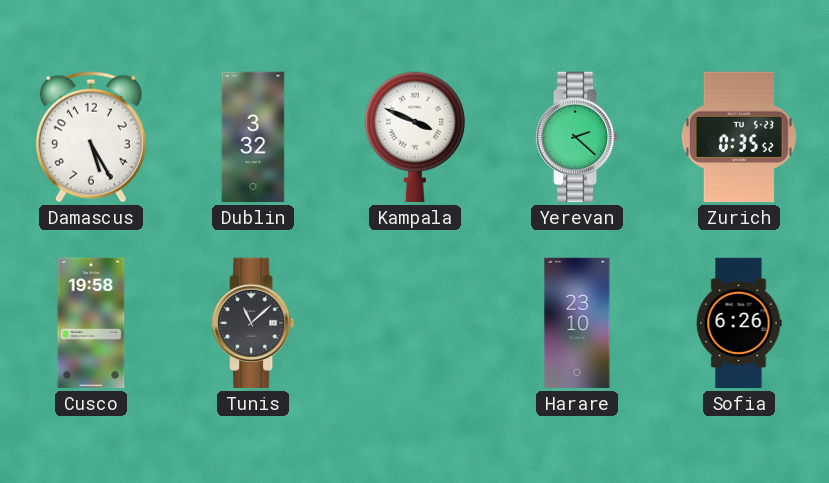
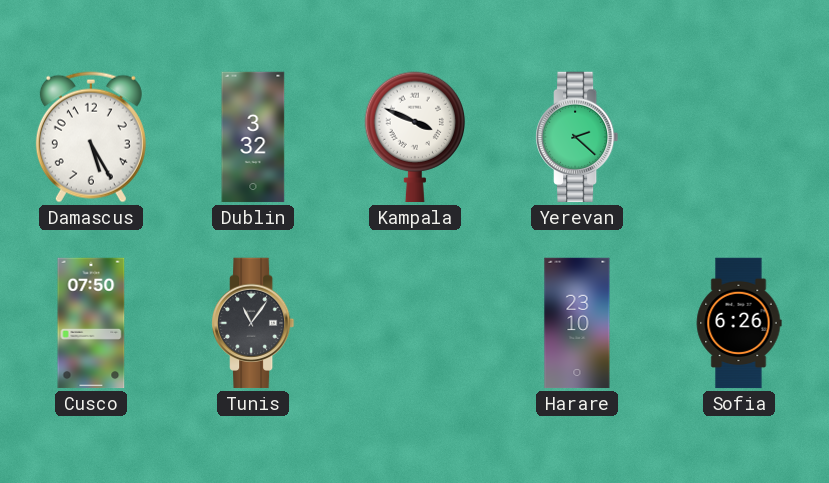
Zurich: 0:35 -> none
Cusco: 19:58 -> 07:50
Tunis: 11:08 -> 11:06
